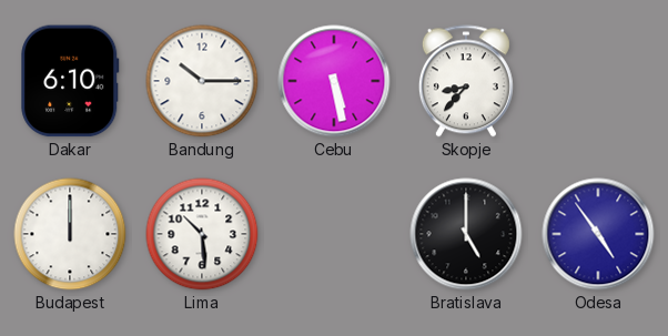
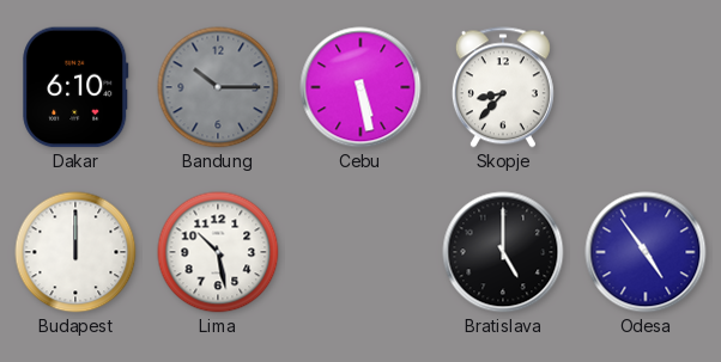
Bandung dial: white -> grey
Lima: 10:29 -> 10:28
